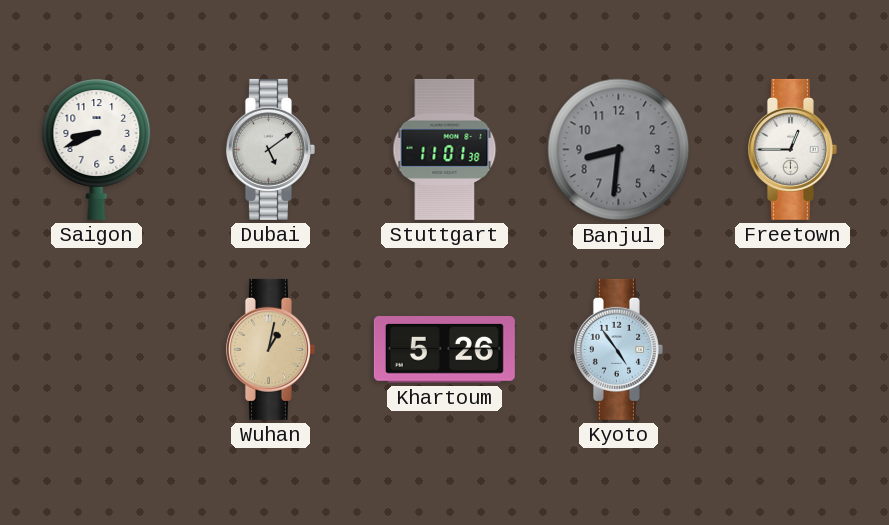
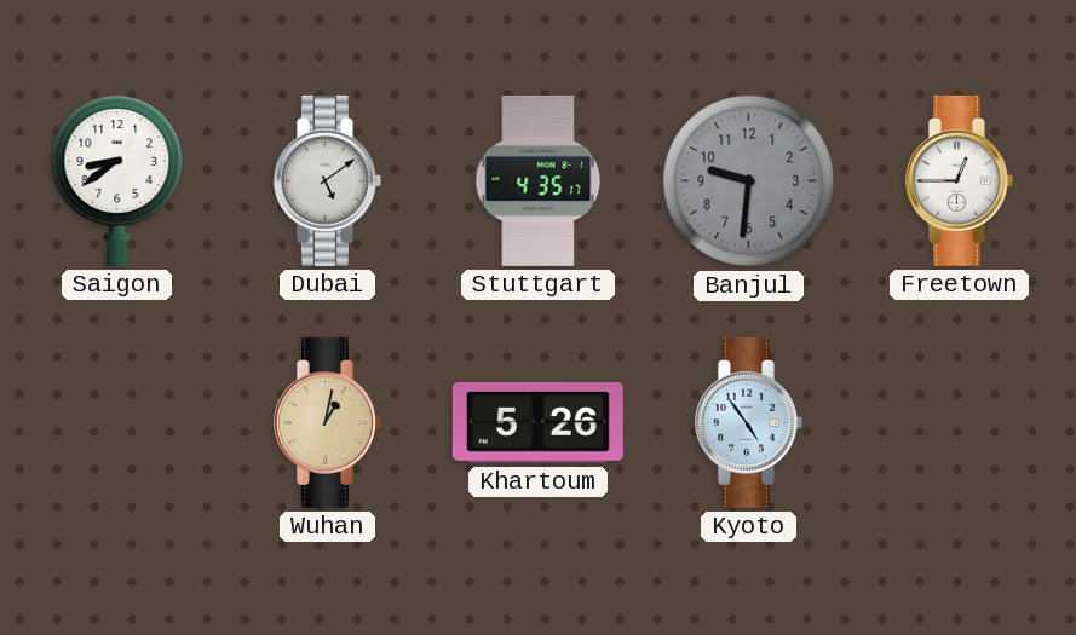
Saigon: 8:41 -> 8:39
Stuttgart: 11:01 -> 4:35
Banjul: 8:31 -> 9:31
